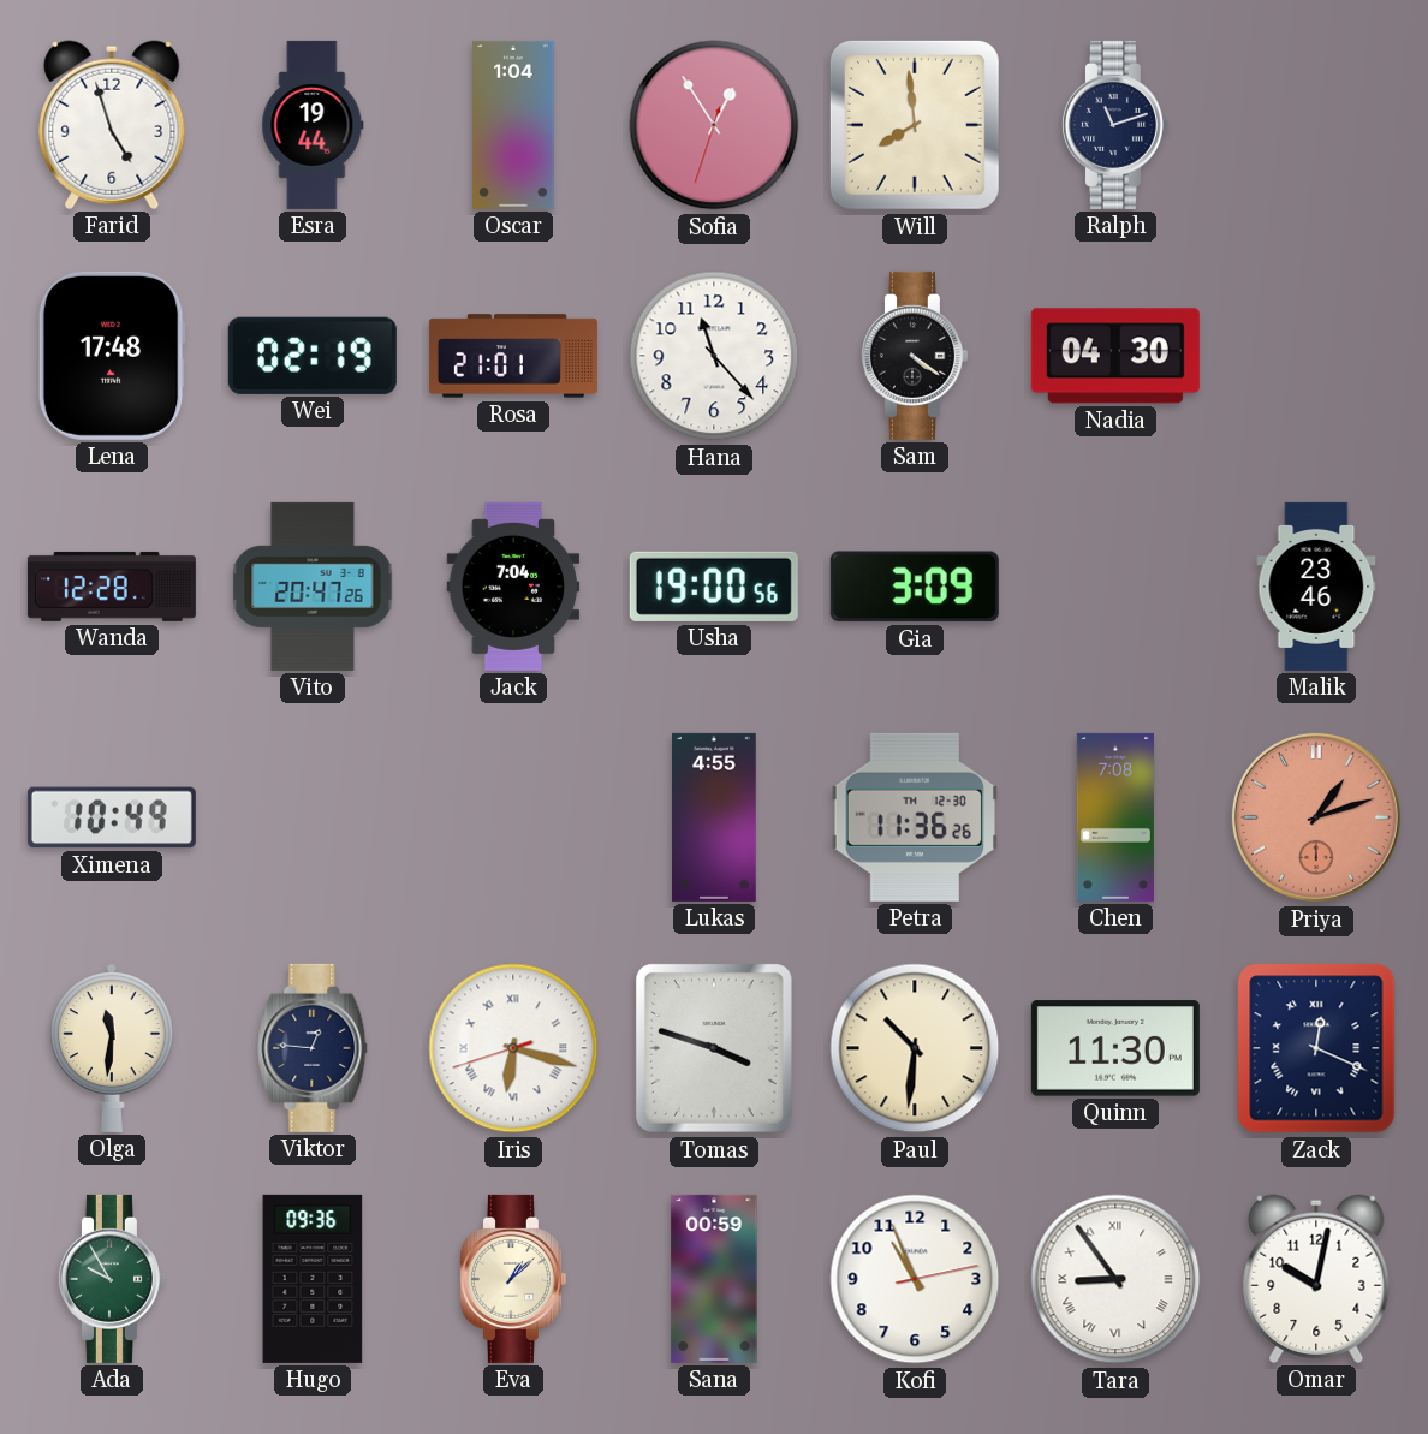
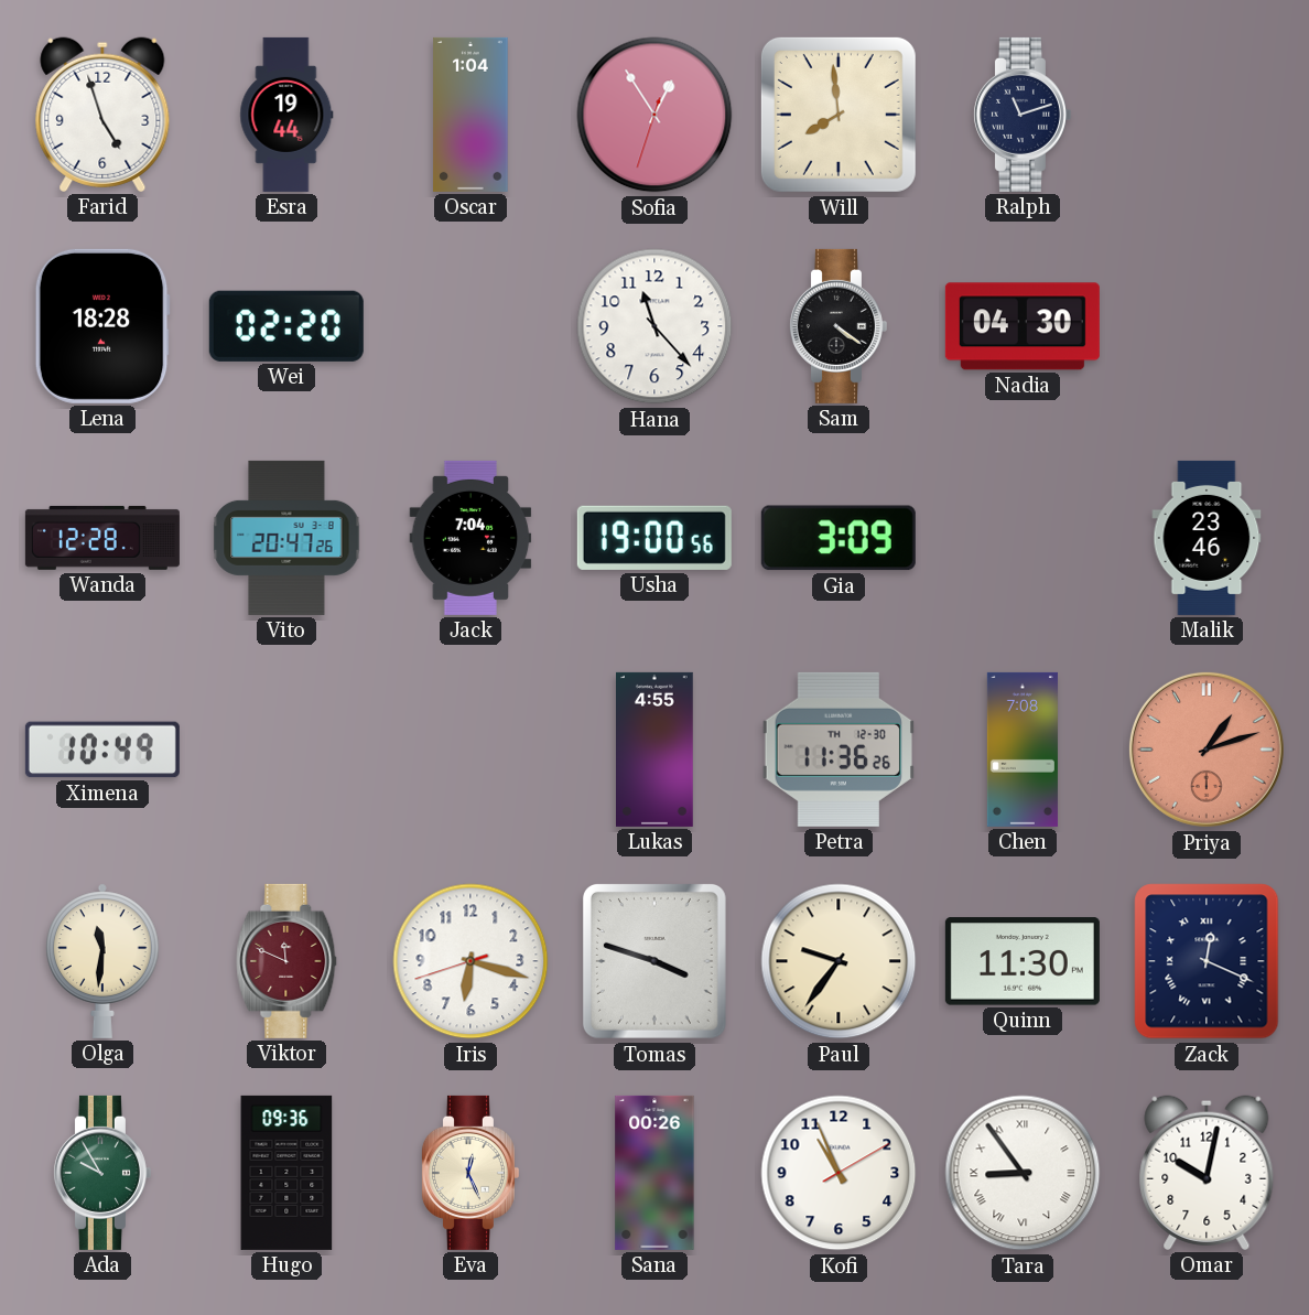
Lena: 17:48 -> 18:28
Wei: 02:19 -> 02:20
Rosa: 21:01 -> none
Viktor: 12:46 -> 11:49
Viktor dial: navy -> burgundy
Iris numerals: Roman -> Arabic
Paul: 10:31 -> 9:36
Eva: 1:08 -> 12:26
Sana: 00:59 -> 00:26
Kofi: 10:56:13 -> 10:56:10
